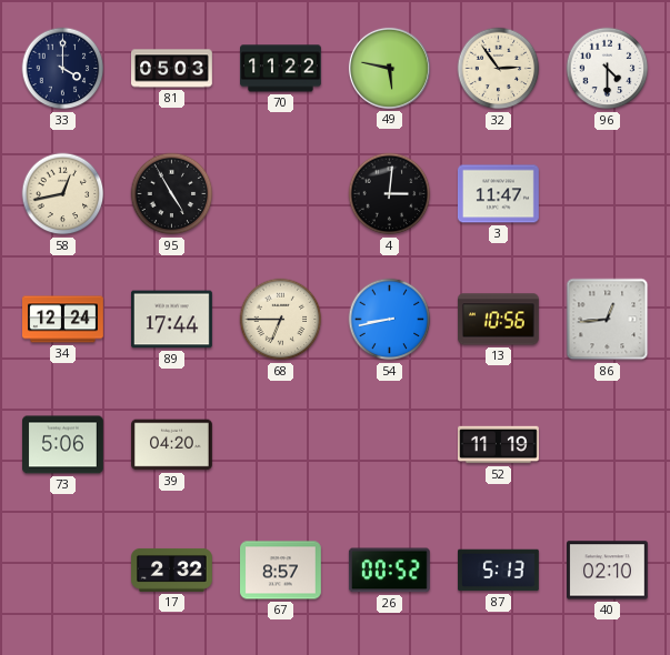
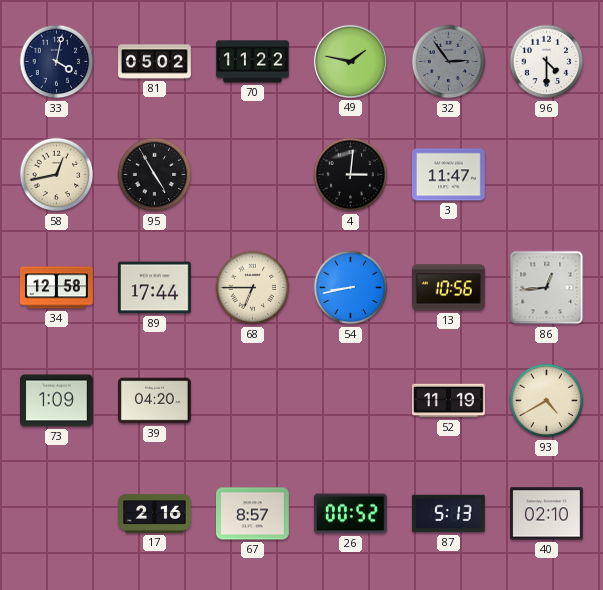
33: 4:00 -> 4:02
81: 05:03 -> 05:02
49: 5:47 -> 1:47
32 dial: cream -> grey
34: 12:24 -> 12:58
73: 5:06 -> 1:09
93: none -> 4:40
17: 2:32 -> 2:16
